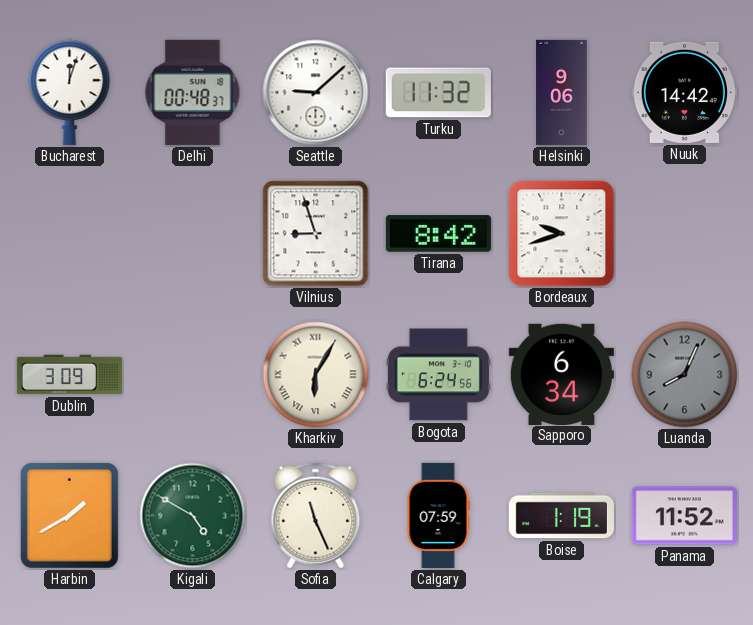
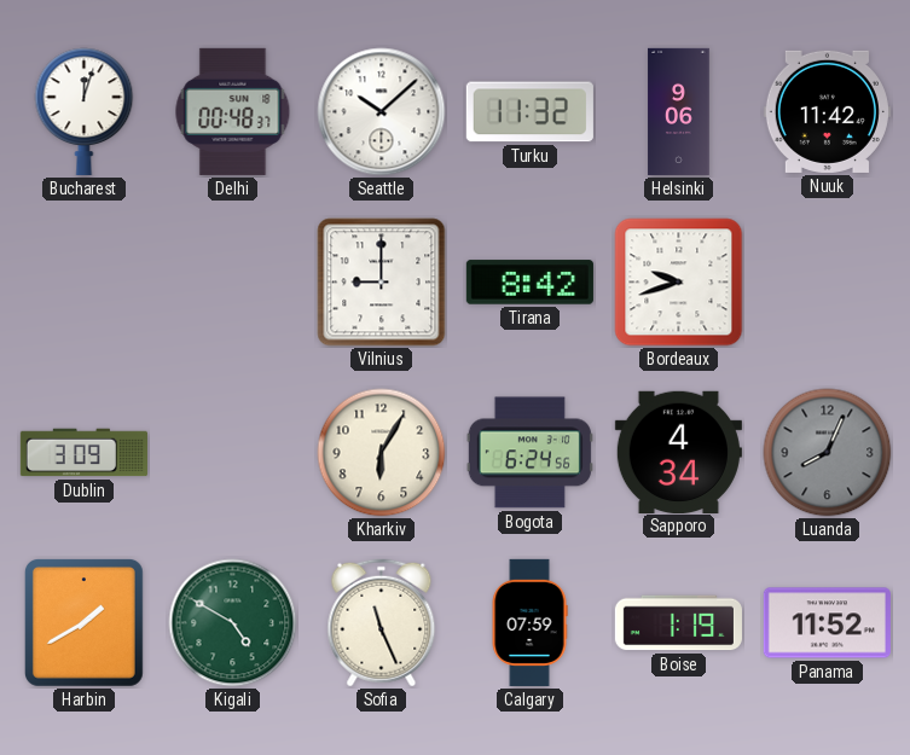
Seattle: 9:08 -> 10:08
Nuuk: 14:42 -> 11:42
Vilnius: 8:57 -> 9:00
Kharkiv numerals: Roman -> Arabic
Sapporo: 6:34 -> 4:34
